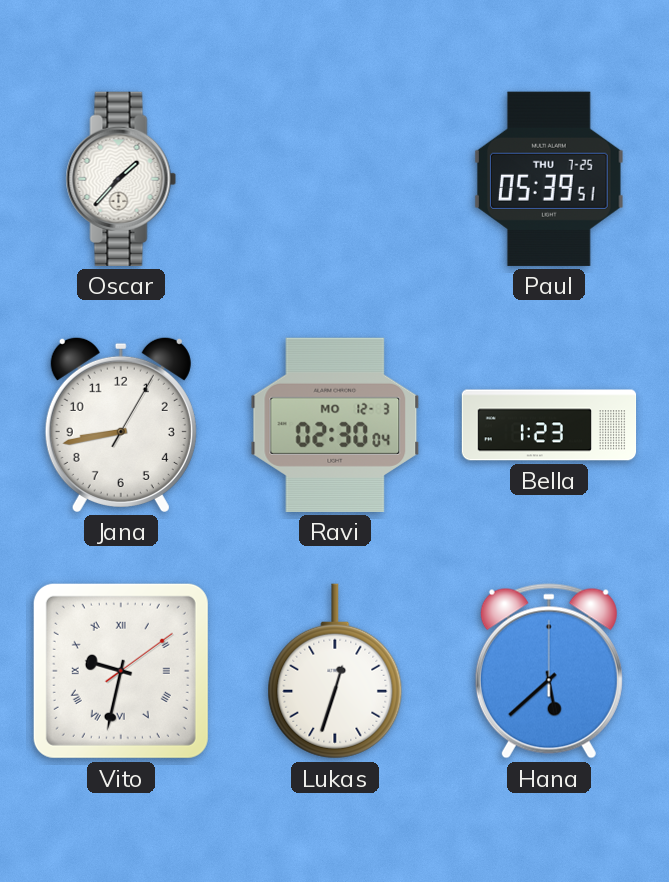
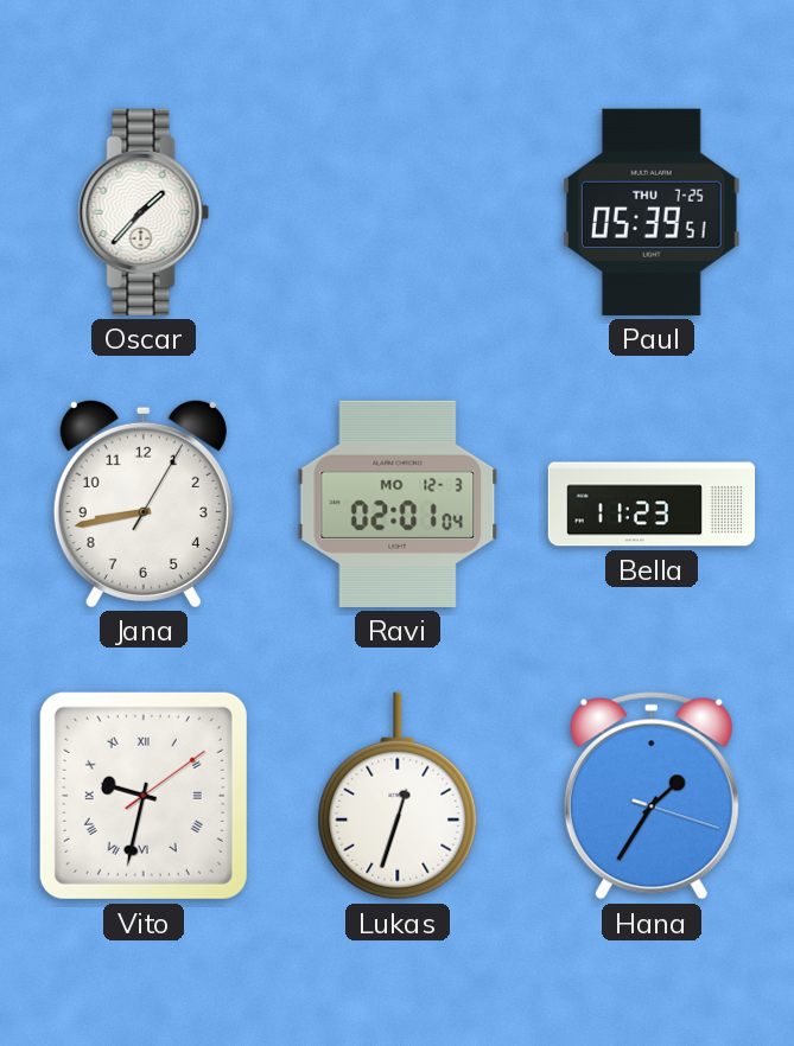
Ravi: 02:30 -> 02:01
Bella: 1:23 -> 11:23
Hana: 5:38 -> 1:35
